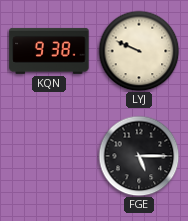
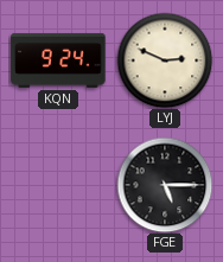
KQN: 9:38 -> 9:24
LYJ: 9:49 -> 2:49
